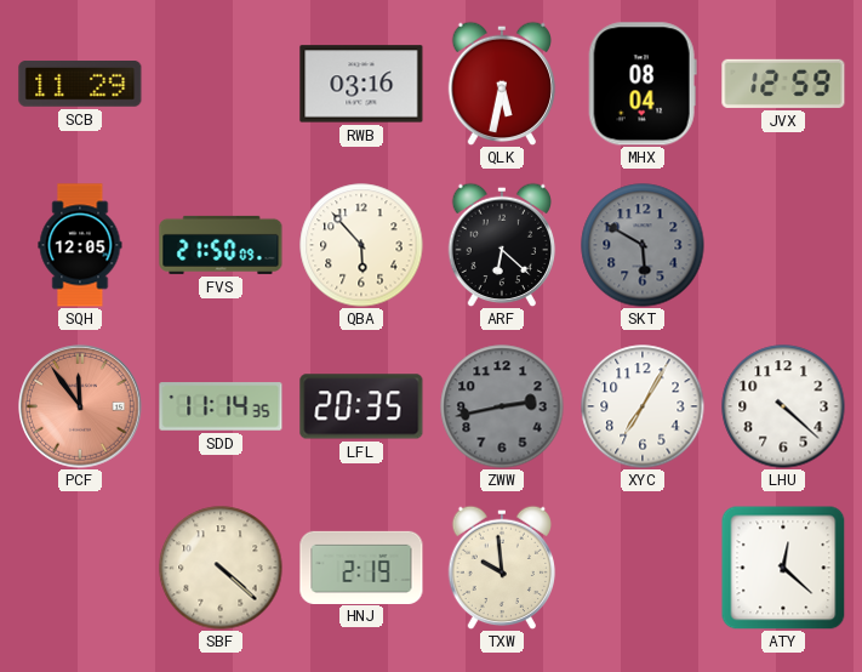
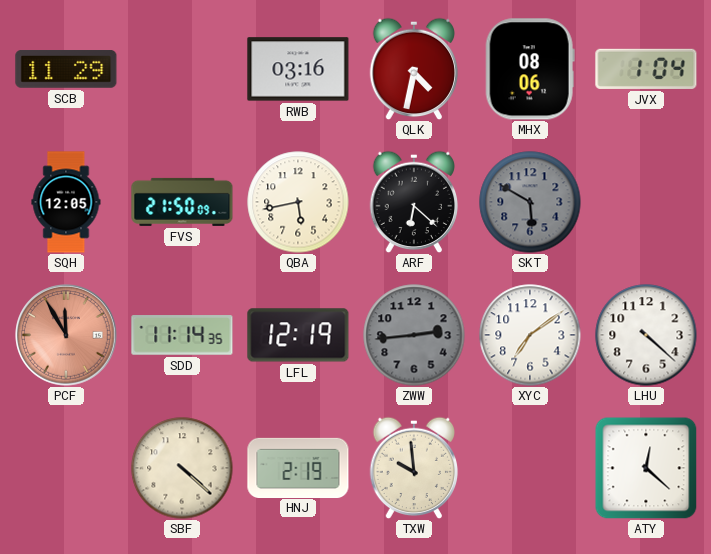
QLK: 5:32 -> 4:32
MHX: 08:04 -> 08:06
JVX: 12:59 -> 1:04
QBA: 5:53 -> 5:43
PCF: 11:54 -> 11:55
LFL: 20:35 -> 12:19
ZWW: 2:43 -> 2:44
XYC: 7:05 -> 7:09
